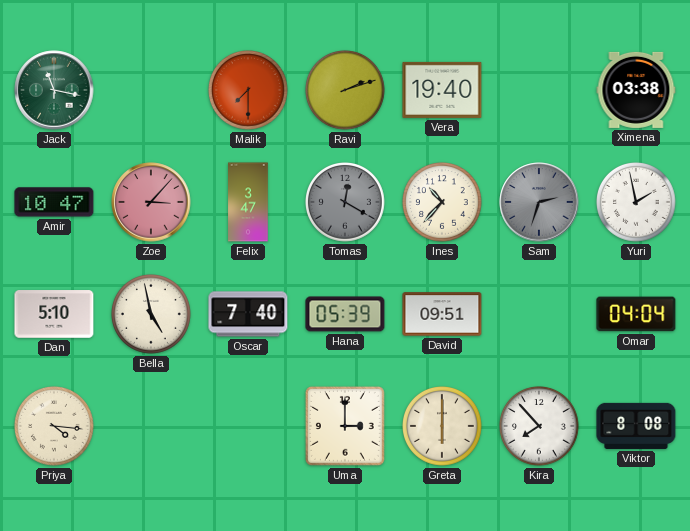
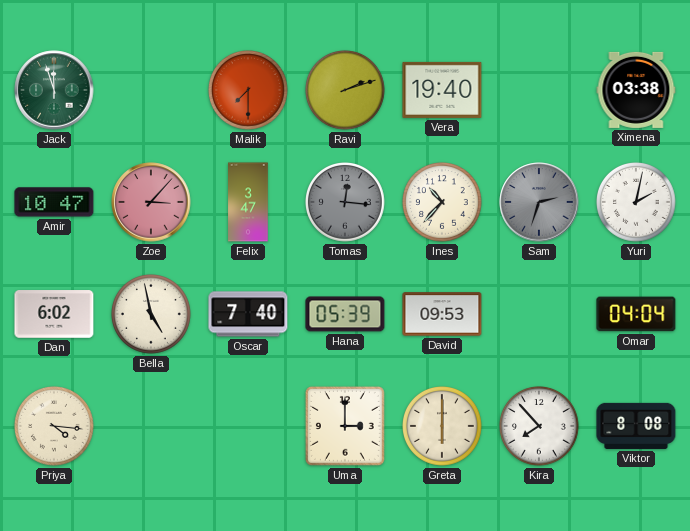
Jack: 11:17 -> 11:57
Tomas: 12:20 -> 12:16
Yuri: 1:58 -> 2:02
Dan: 5:10 -> 6:02
David: 09:51 -> 09:53
